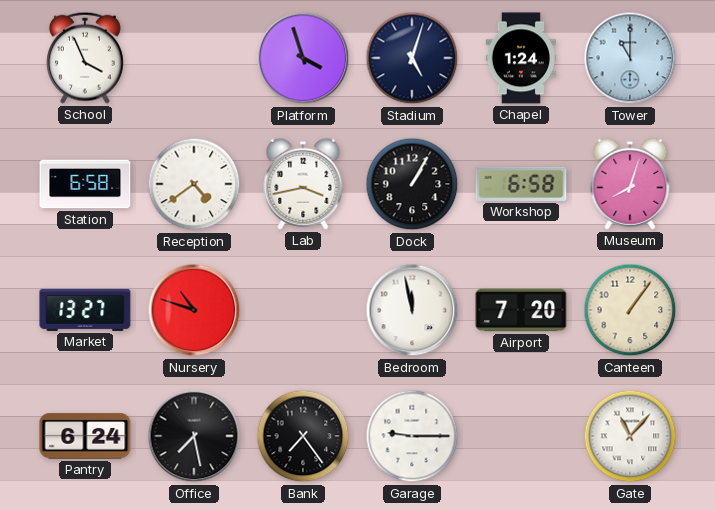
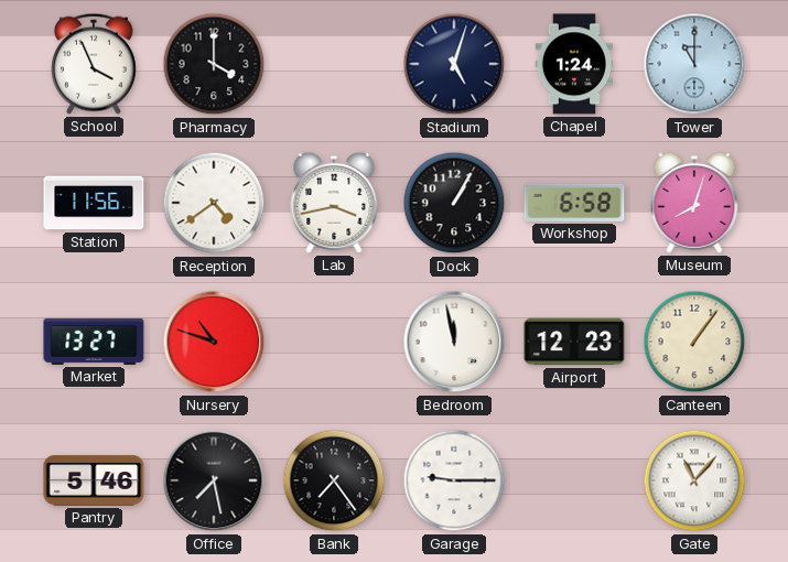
Pharmacy: none -> 4:00
Platform: 3:57 -> none
Station: 6:58 -> 11:56
Airport: 7:20 -> 12:23
Pantry: 6:24 -> 5:46
